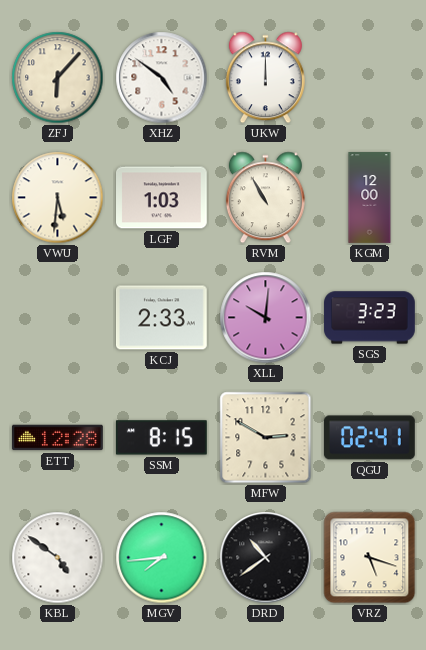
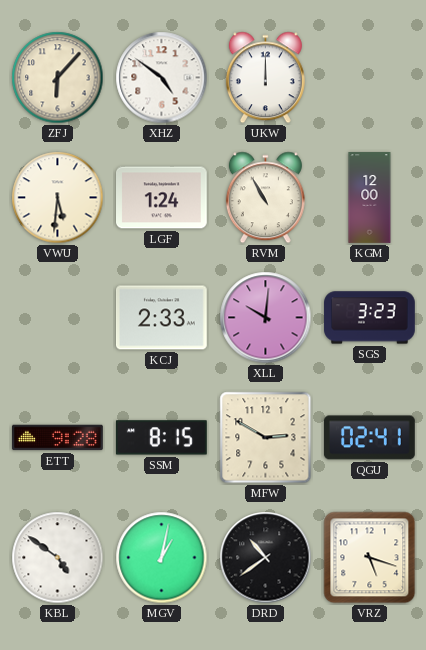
LGF: 1:03 -> 1:24
ETT: 12:28 -> 9:28
MGV: 7:44 -> 1:02
